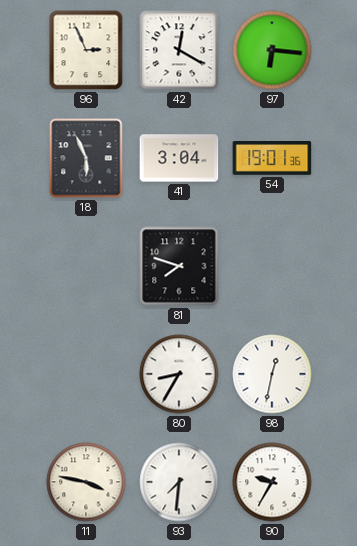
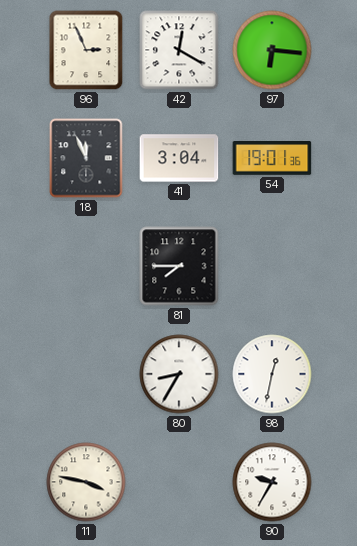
18: 5:56 -> 11:56
81: 7:48 -> 7:45
93: 7:31 -> none
